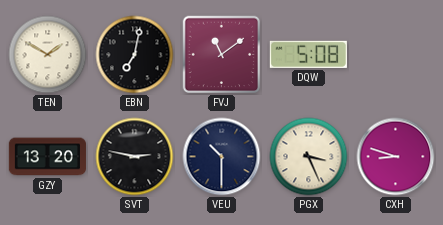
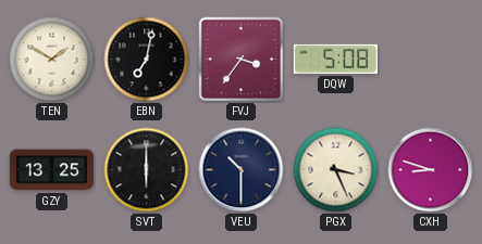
FVJ: 11:09 -> 3:36
GZY: 13:20 -> 13:25
SVT: 2:47 -> 6:00
